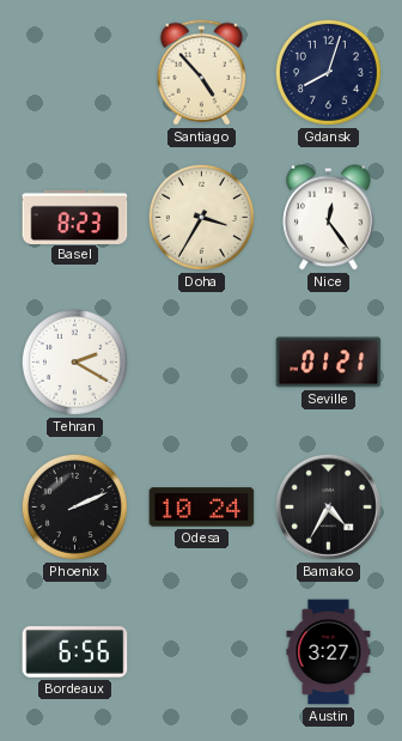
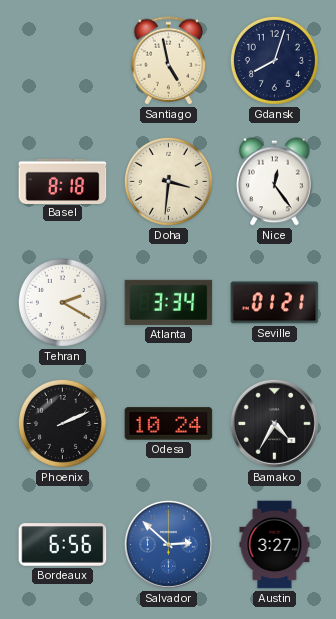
Santiago: 4:53 -> 4:58
Basel: 8:23 -> 8:18
Doha: 3:35 -> 3:31
Atlanta: none -> 3:34
Salvador: none -> 2:52
